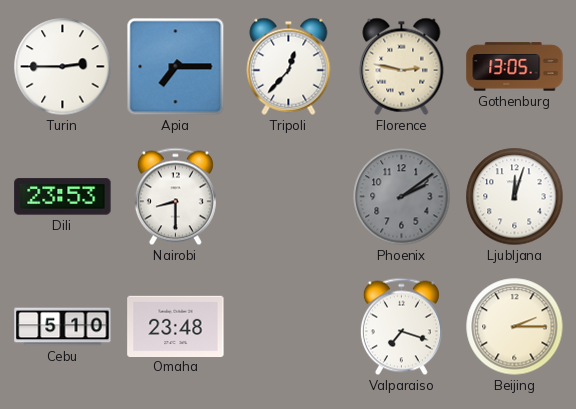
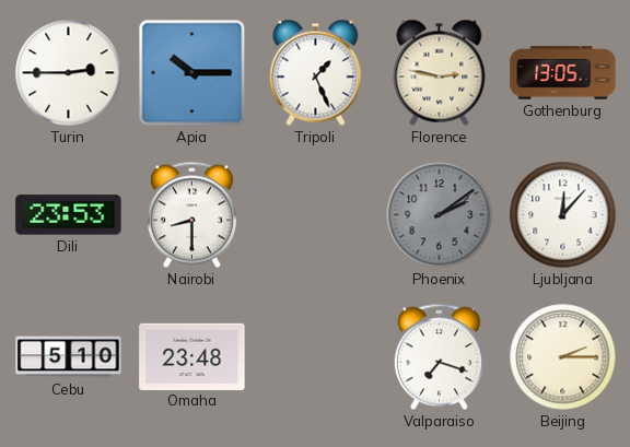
Apia: 7:15 -> 10:15
Tripoli: 12:37 -> 1:26
Ljubljana: 12:03 -> 12:07
